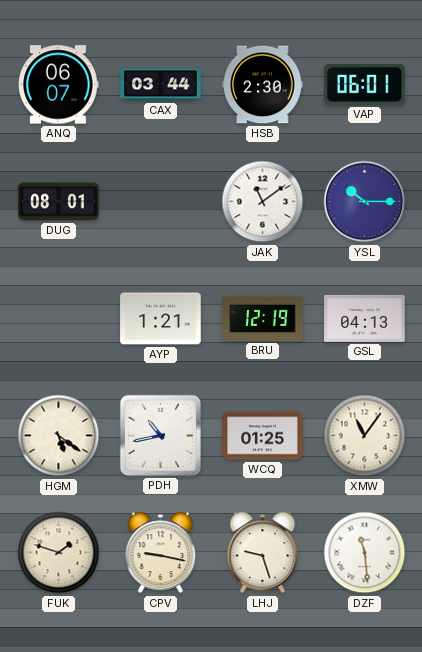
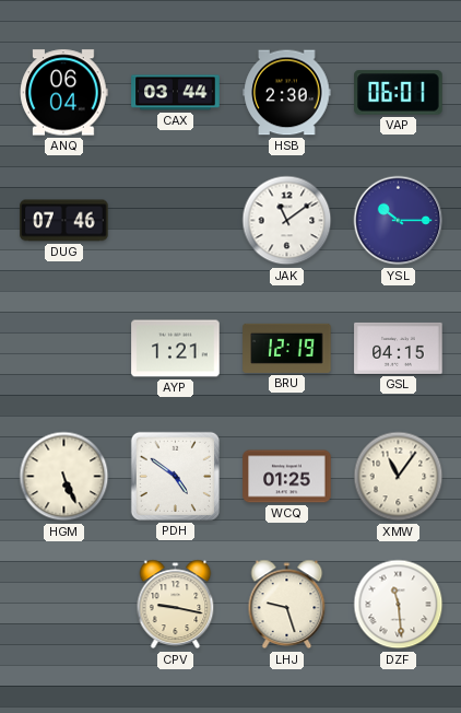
ANQ: 06:07 -> 06:04
DUG: 08:01 -> 07:46
GSL: 04:13 -> 04:15
HGM: 5:21 -> 5:26
PDH: 10:43 -> 4:51
FUK: 1:48 -> none
